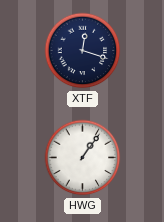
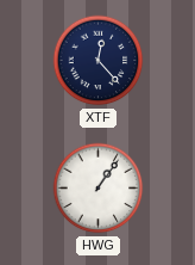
XTF: 12:18 -> 12:23
